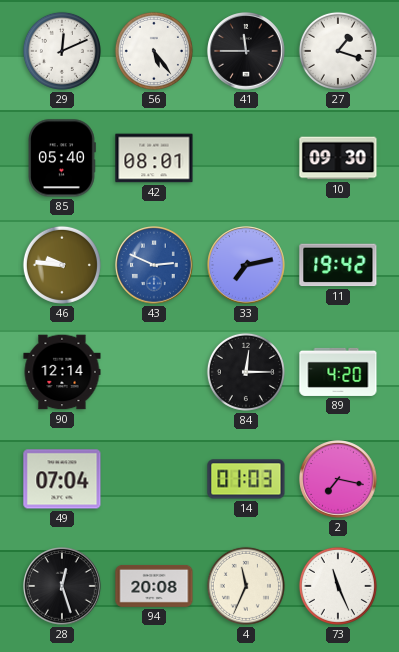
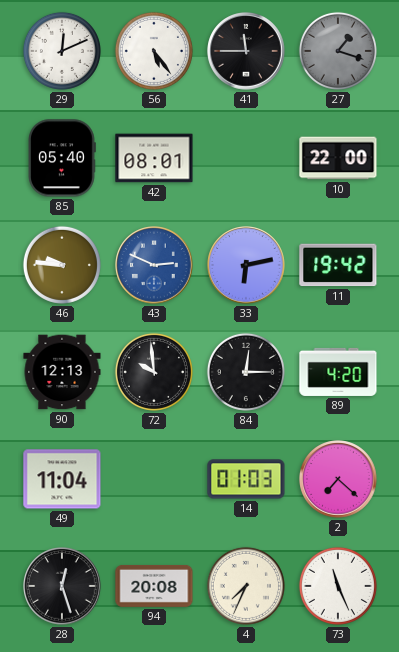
27 dial: white -> grey
10: 09:30 -> 22:00
33: 7:13 -> 6:13
90: 12:14 -> 12:13
72: none -> 9:59
49: 07:04 -> 11:04
2: 7:17 -> 7:22
4: 11:34 -> 7:34
